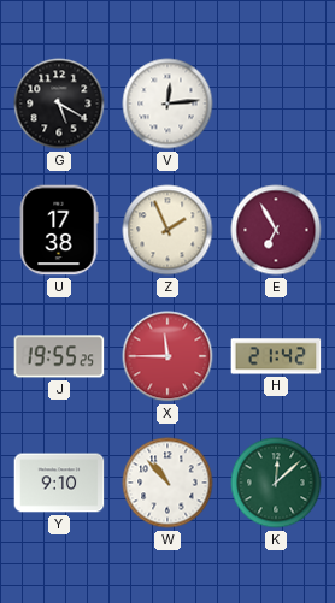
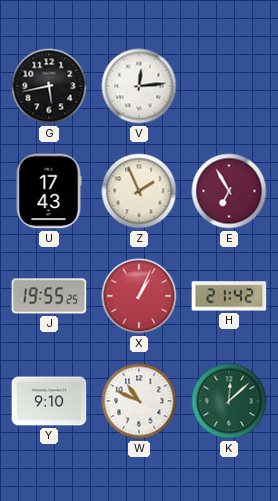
G: 5:20 -> 5:43
U: 17:38 -> 17:43
X: 11:45 -> 1:04
W: 10:53 -> 10:49
